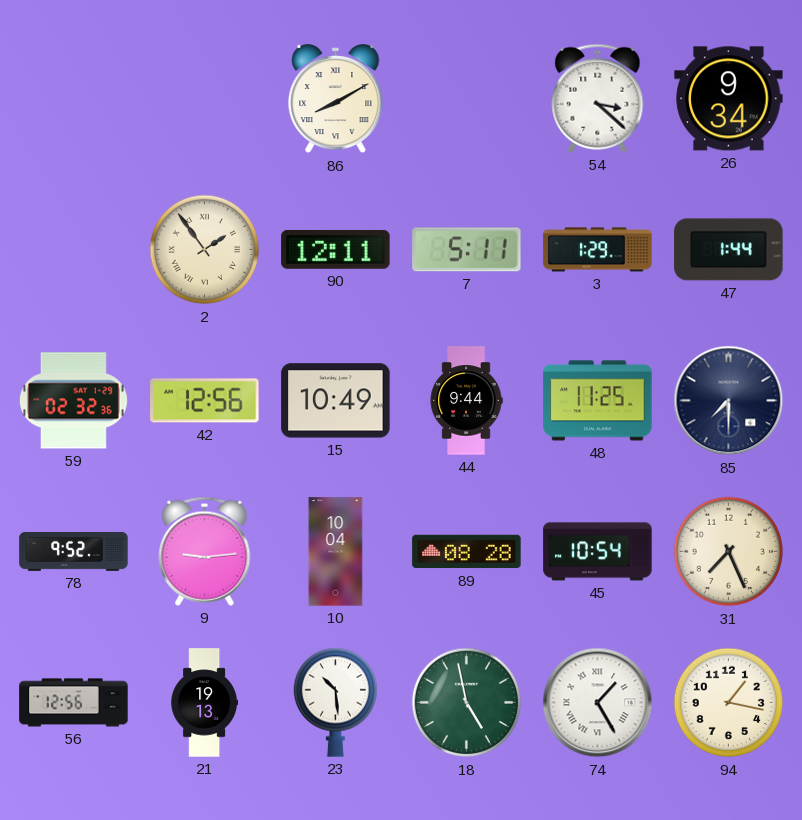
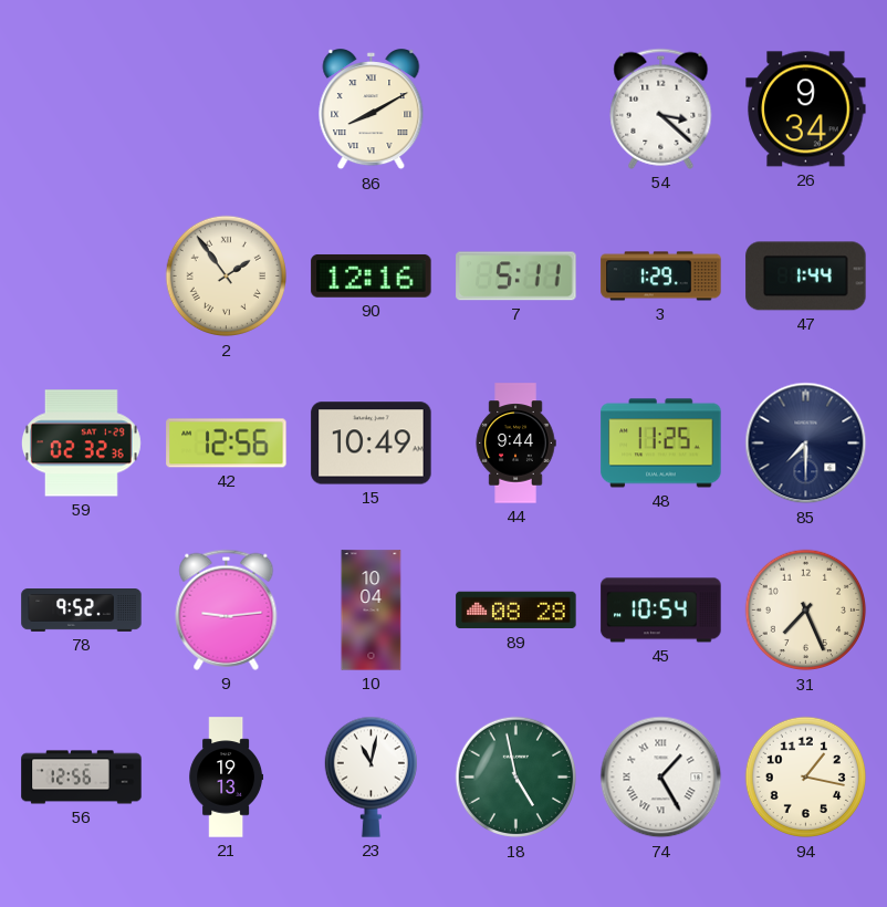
90: 12:11 -> 12:16
23: 10:29 -> 11:02
